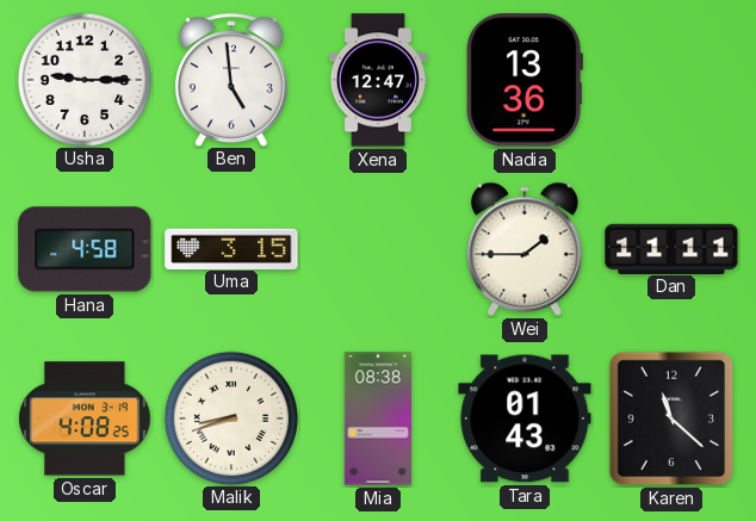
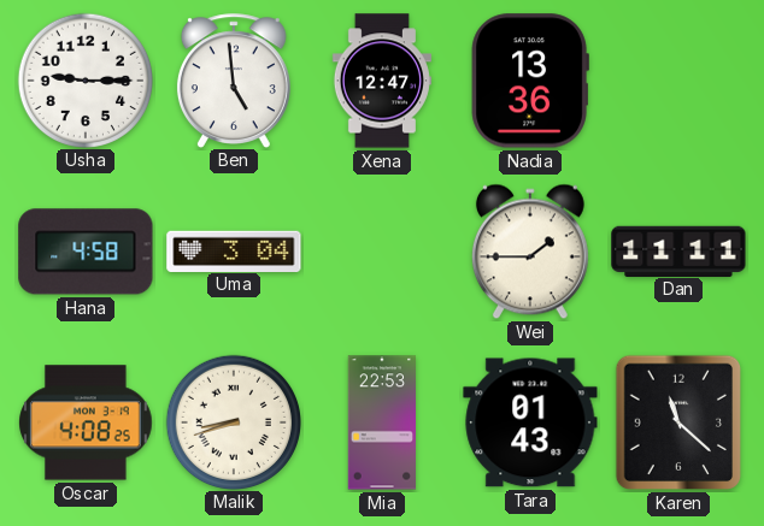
Uma: 3:15 -> 3:04
Mia: 08:38 -> 22:53
